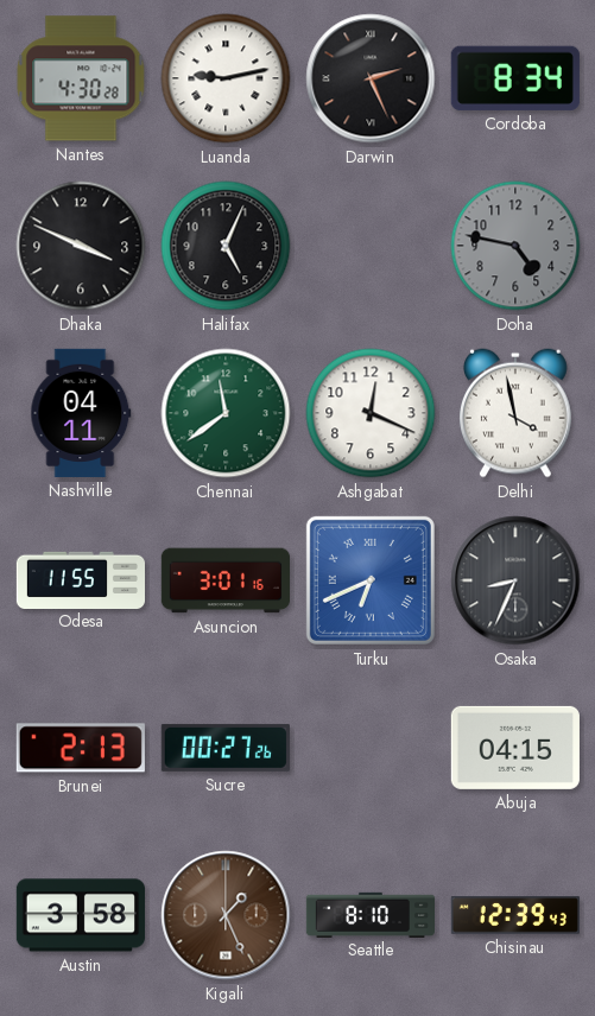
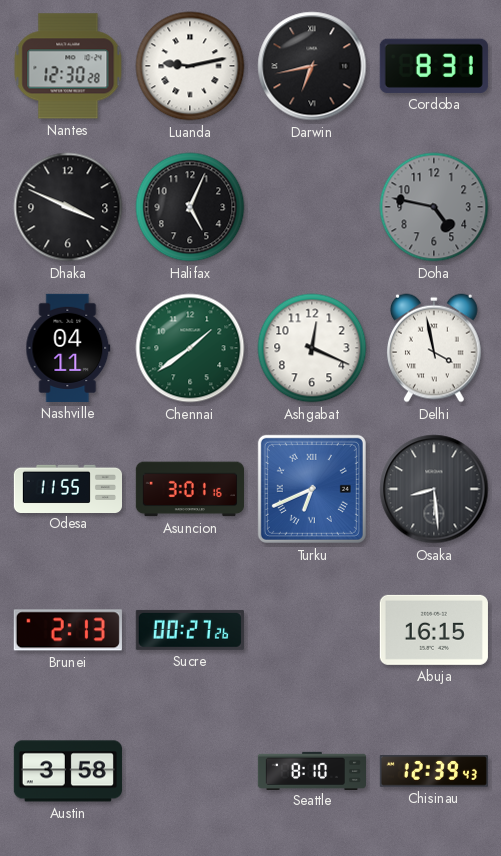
Nantes: 4:30 -> 12:30
Darwin: 2:26 -> 6:43
Cordoba: 8:34 -> 8:31
Chennai: 11:39 -> 1:39
Osaka: 8:34 -> 8:29
Abuja: 04:15 -> 16:15
Kigali: 1:26 -> none
